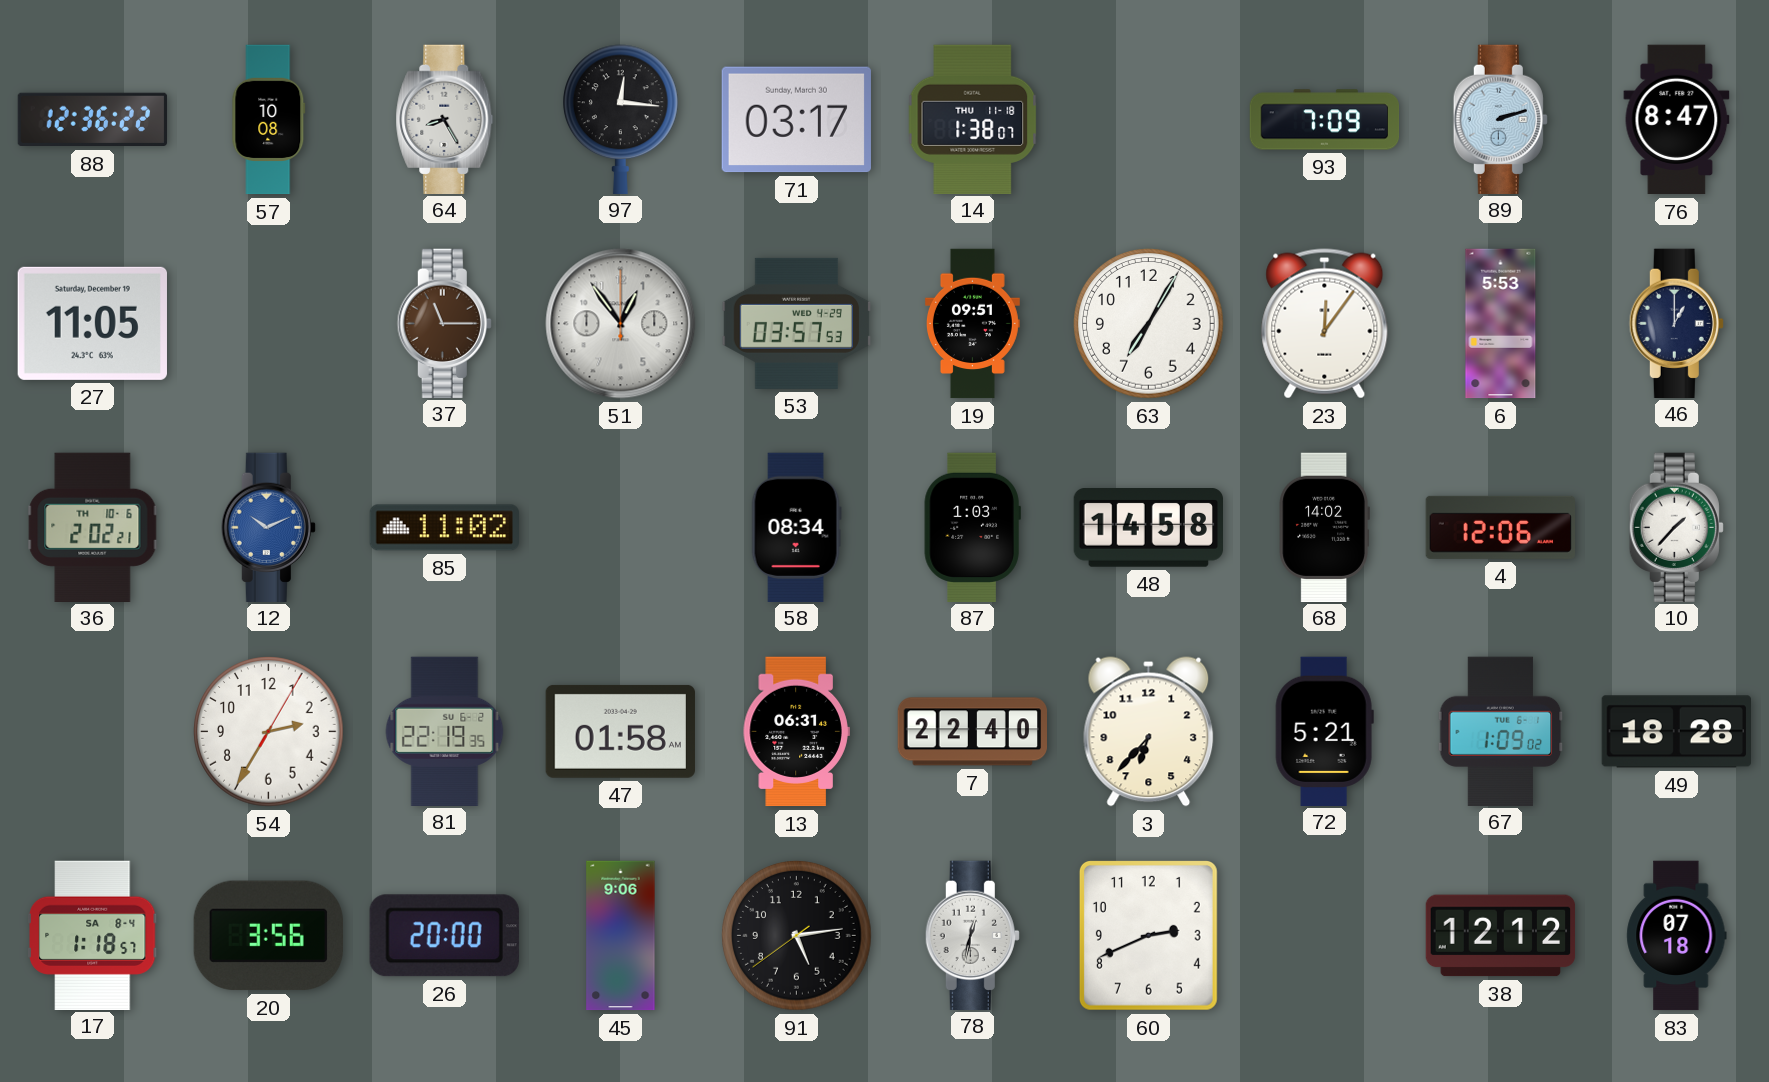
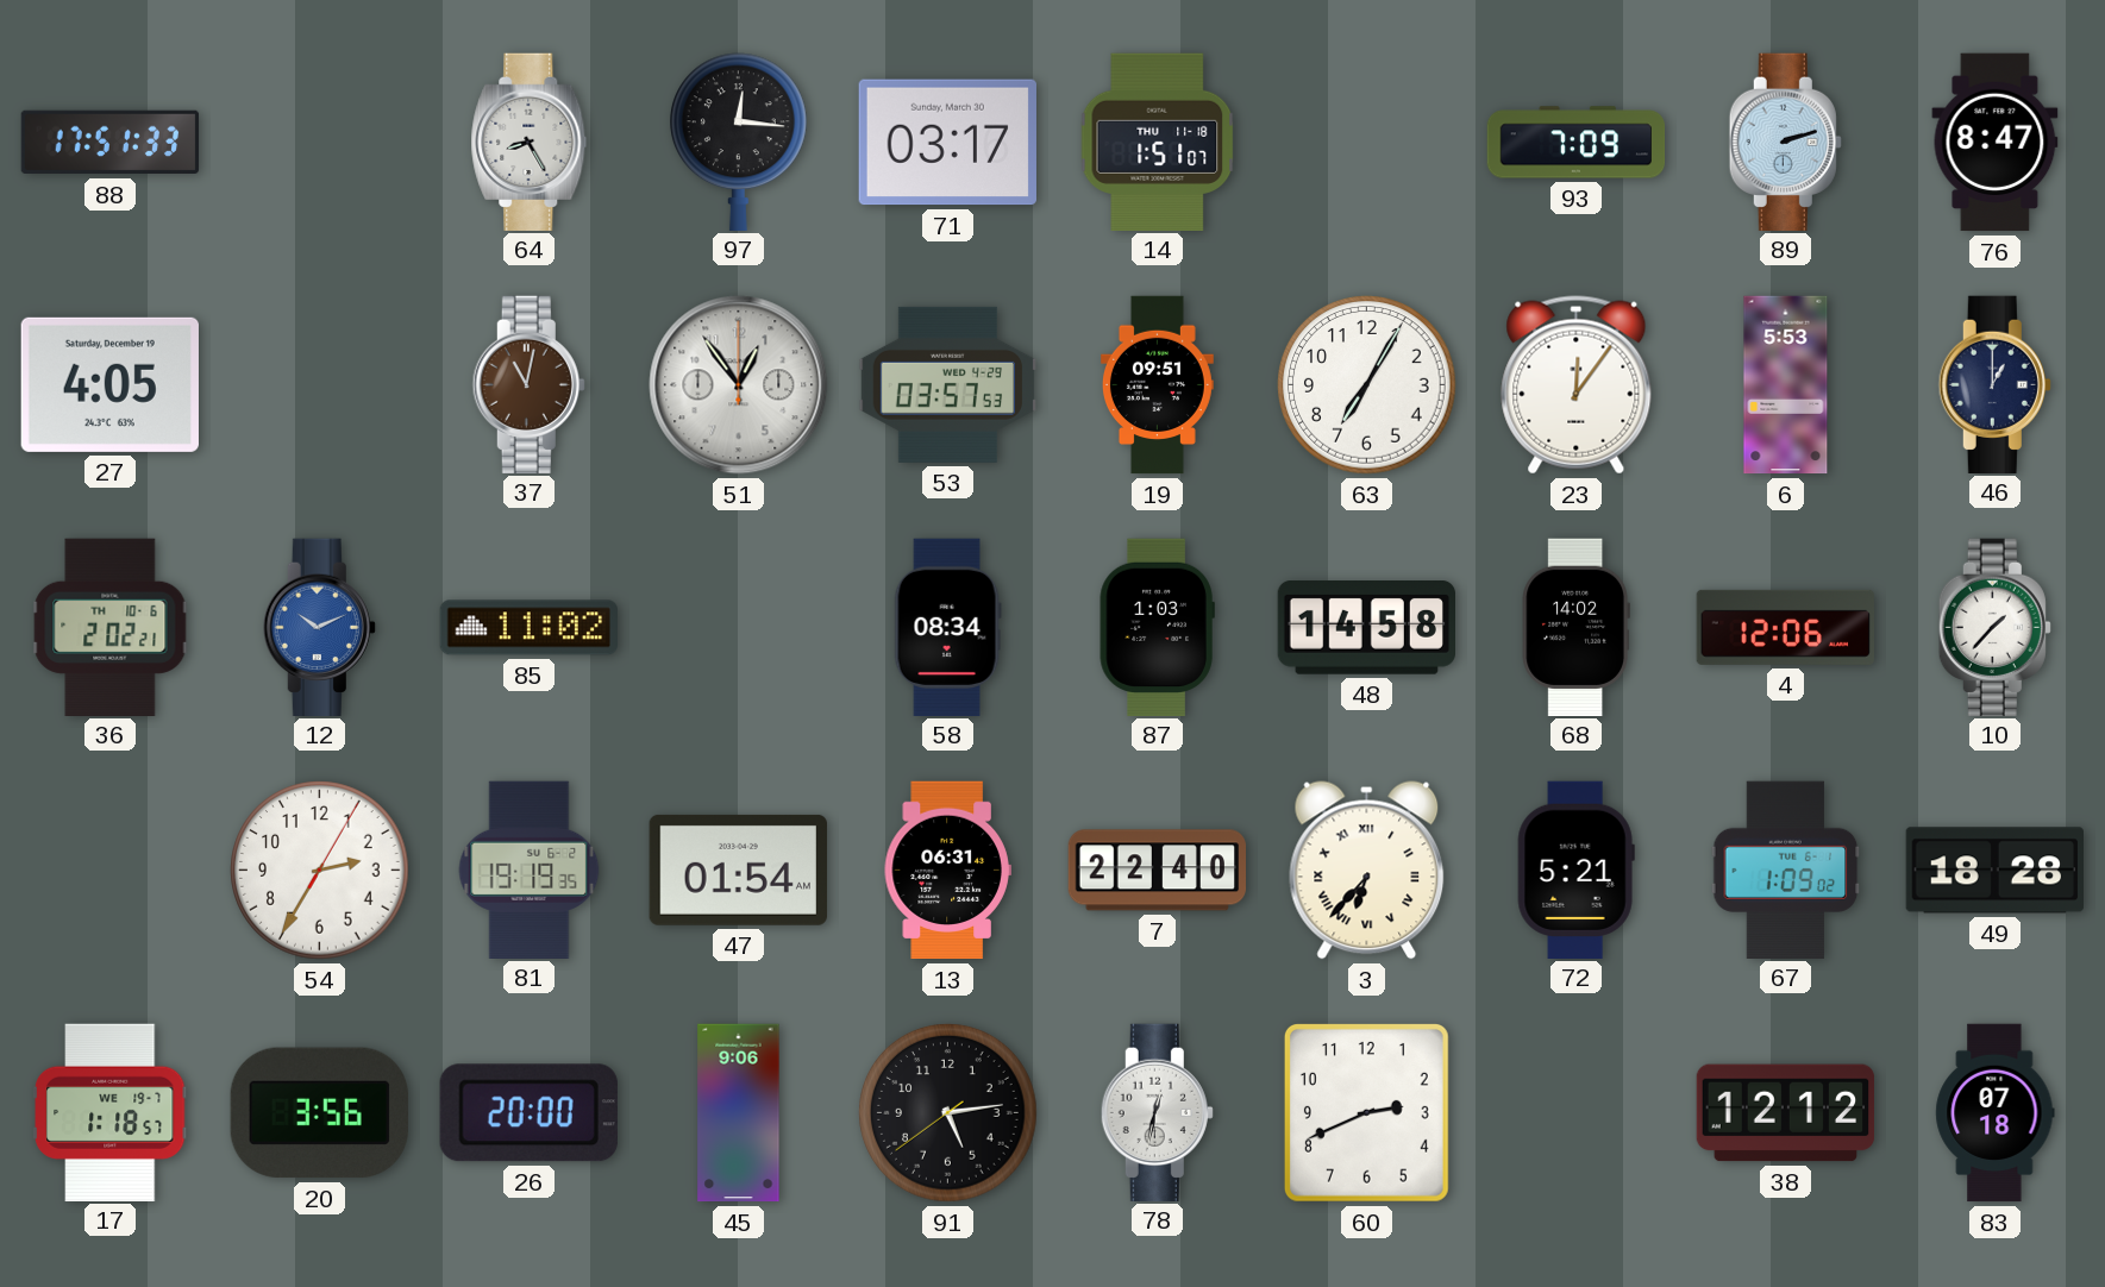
88: 12:36 -> 17:51
57: 10:08 -> none
14: 1:38 -> 1:51
27: 11:05 -> 4:05
37: 11:15 -> 11:02
81: 22:19 -> 19:19
47: 01:58 -> 01:54
3 numerals: Arabic -> Roman
17 date: SA 8-4 -> WE 19-7
